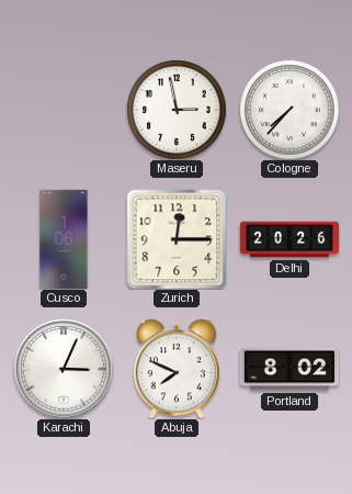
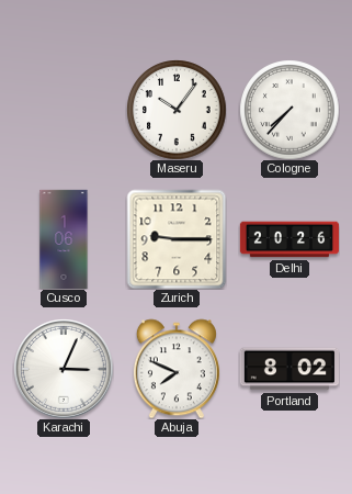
Maseru: 2:58 -> 10:06
Zurich: 12:15 -> 9:15
